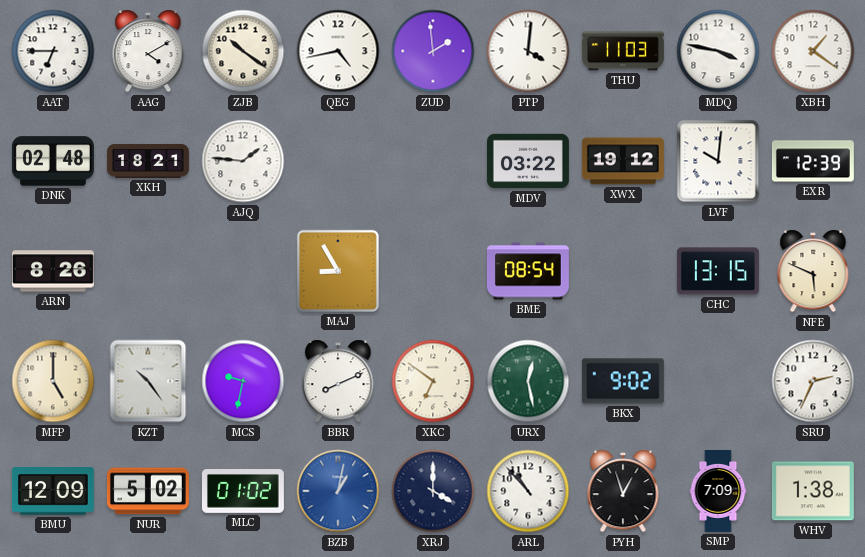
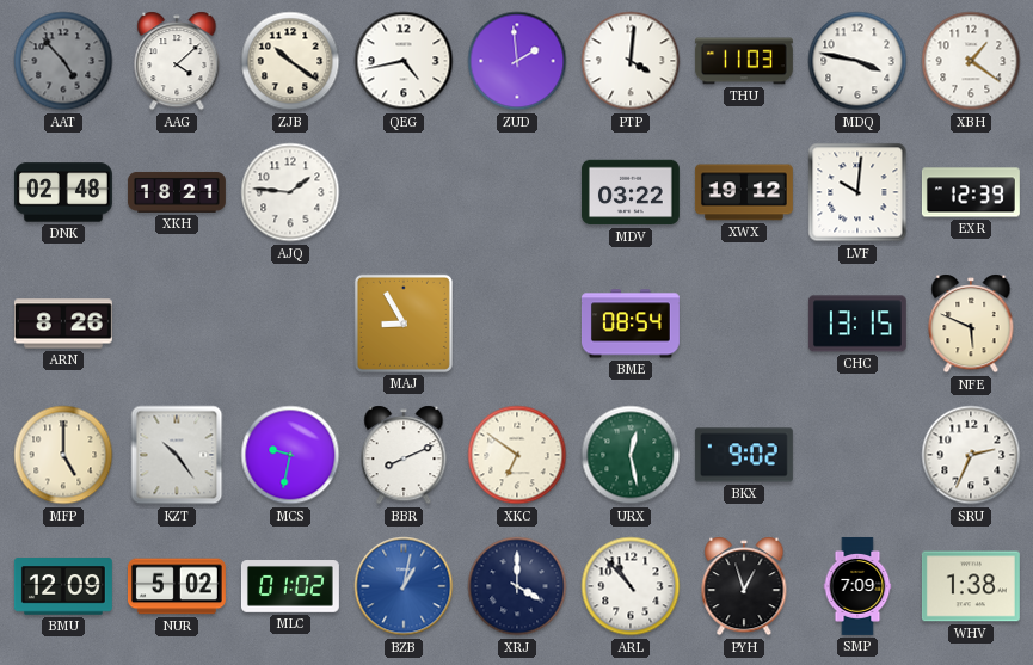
AAT: 6:45 -> 4:53
AAT dial: white -> grey
AAG: 4:10 -> 4:08
